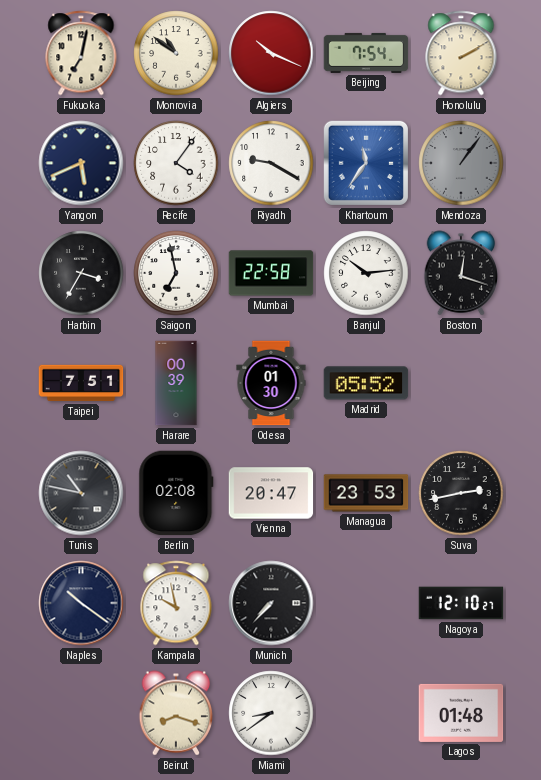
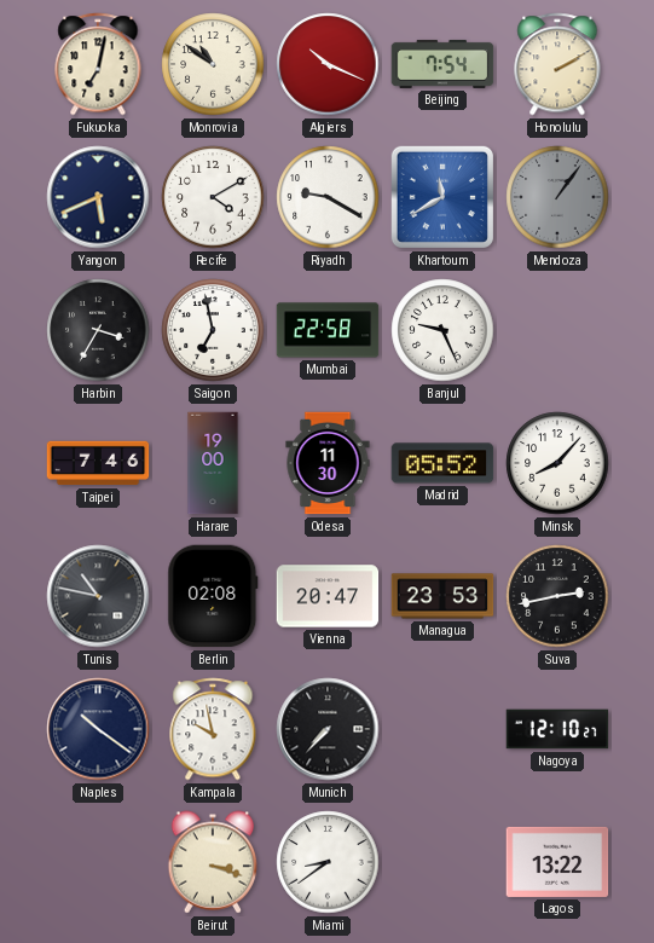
Recife: 4:06 -> 4:10
Khartoum: 11:36 -> 11:40
Banjul: 10:14 -> 9:26
Boston: 12:18 -> none
Taipei: 7:51 -> 7:46
Harare: 00:39 -> 19:00
Odesa: 01:30 -> 11:30
Minsk: none -> 8:07
Beirut: 8:18 -> 3:18
Lagos: 01:48 -> 13:22
